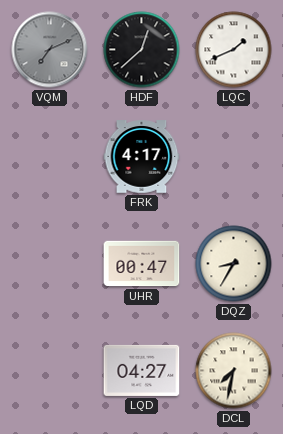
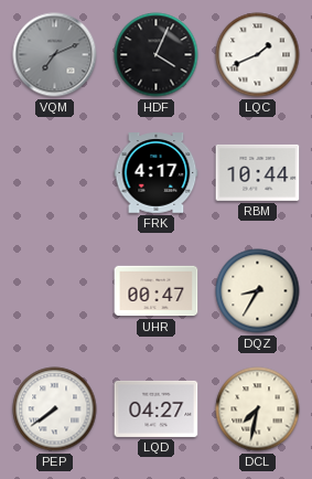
HDF: 12:38 -> 4:04
RBM: none -> 10:44
PEP: none -> 7:39
